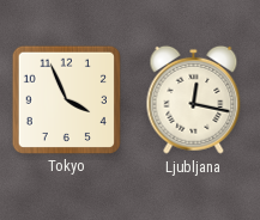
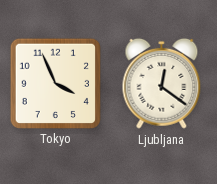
Ljubljana: 12:17 -> 12:21
